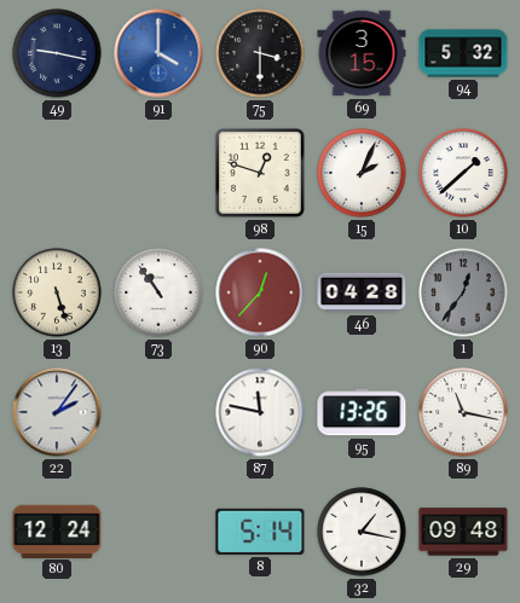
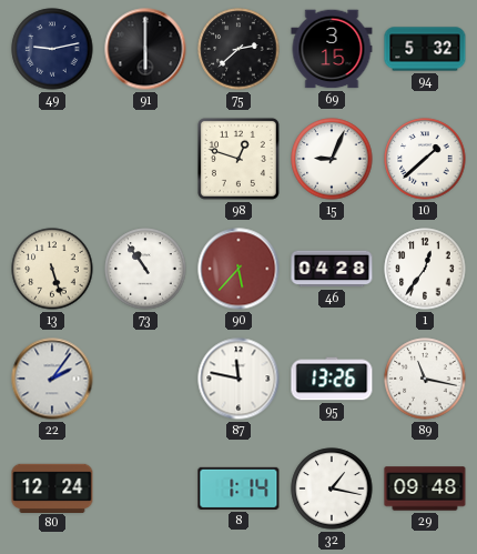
49: 9:17 -> 9:13
91: 4:00 -> 6:00
91 dial: blue -> black
75: 3:30 -> 2:38
15: 2:04 -> 9:04
90: 12:37 -> 5:37
1 dial: grey -> white
8: 5:14 -> 1:14
